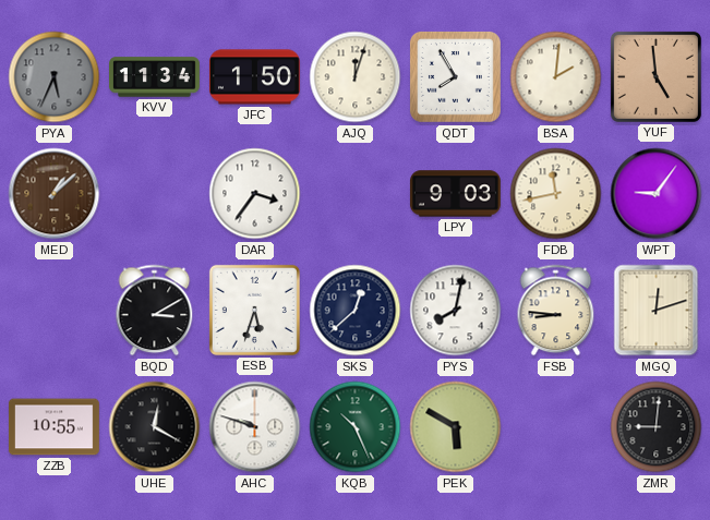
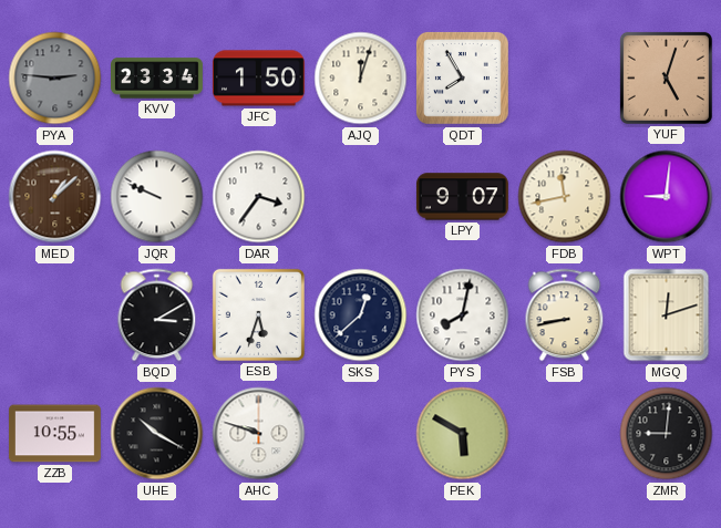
PYA: 5:34 -> 2:46
KVV: 11:34 -> 23:34
BSA: 2:01 -> none
YUF: 4:59 -> 5:03
JQR: none -> 9:49
LPY: 9:03 -> 9:07
WPT: 9:06 -> 9:01
FSB: 8:46 -> 8:43
UHE: 12:20 -> 10:20
KQB: 10:26 -> none
